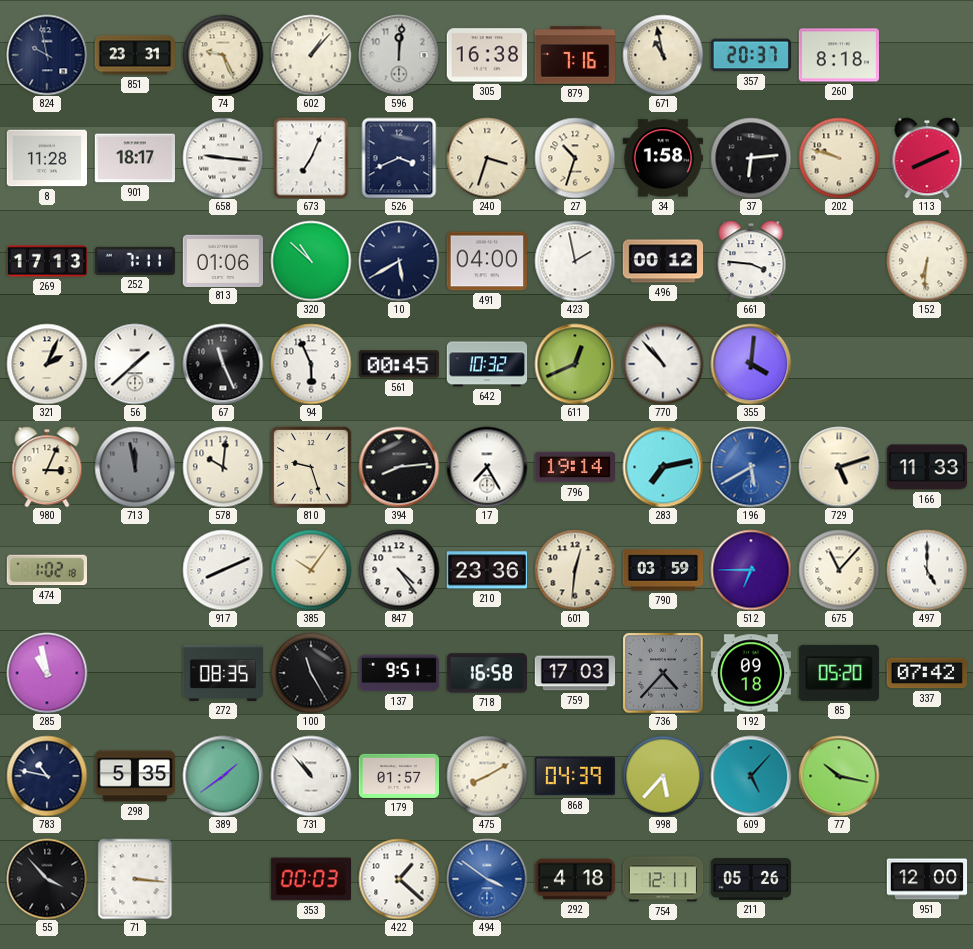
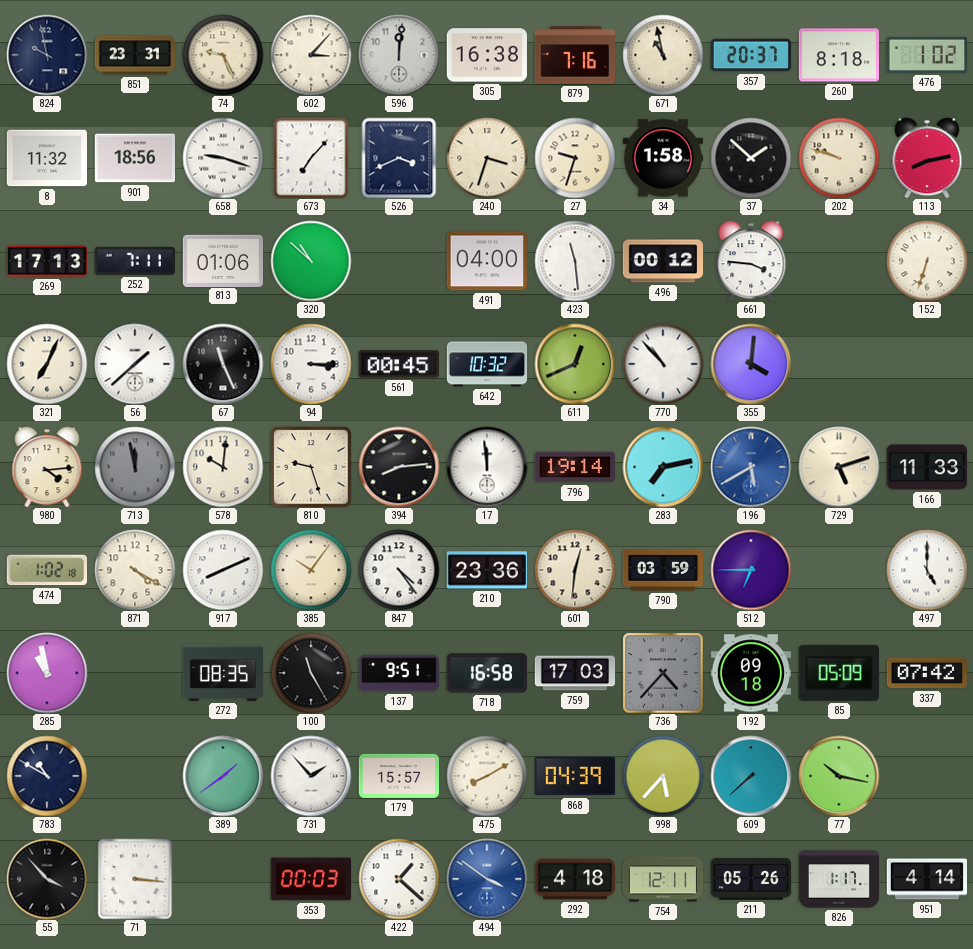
602: 1:07 -> 3:07
476: none -> 1:02
8: 11:28 -> 11:32
901: 18:17 -> 18:56
658: 9:16 -> 9:18
673: 7:04 -> 7:07
27: 10:33 -> 9:33
37: 6:14 -> 1:52
113: 8:11 -> 8:13
10: 5:40 -> none
423: 1:58 -> 11:29
152: 6:31 -> 6:33
321: 2:04 -> 7:04
94: 5:56 -> 3:15
980: 3:04 -> 4:14
17: 7:25 -> 11:59
871: none -> 4:20
675: 11:07 -> none
85: 05:20 -> 05:09
783: 10:47 -> 10:50
298: 5:35 -> none
731: 10:53 -> 1:53
179: 01:57 -> 15:57
609: 5:07 -> 7:38
826: none -> 1:17
951: 12:00 -> 4:14
